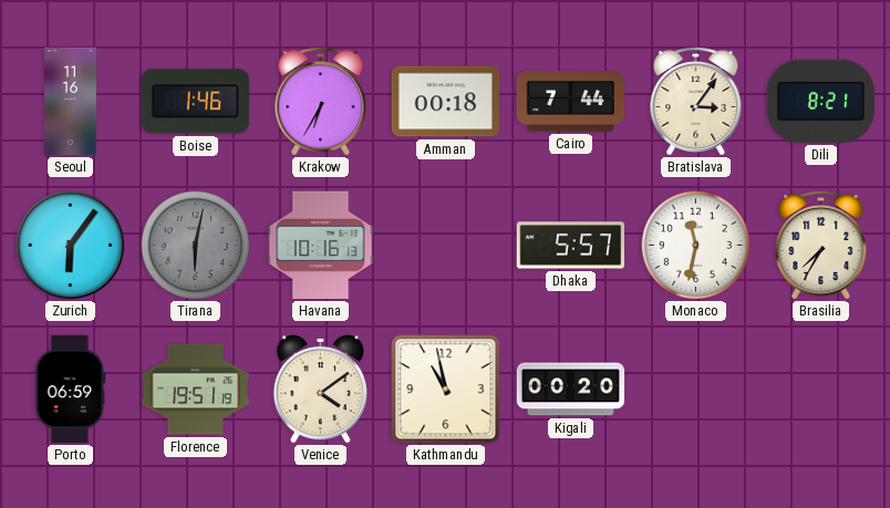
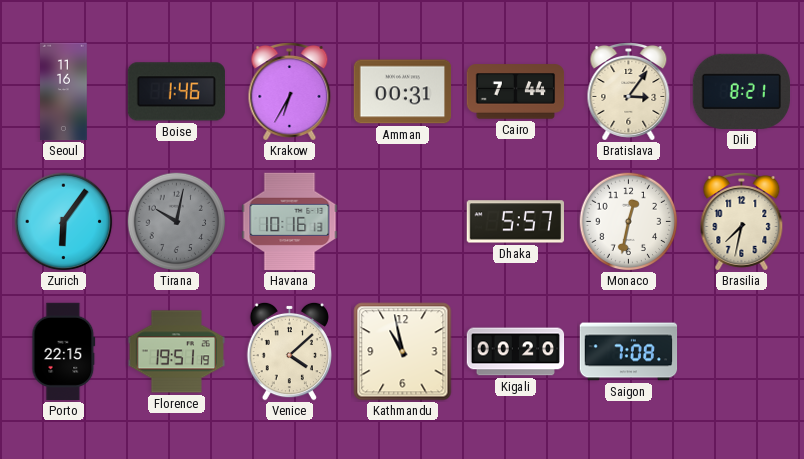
Amman: 00:18 -> 00:31
Tirana: 6:02 -> 10:02
Monaco: 11:32 -> 12:32
Brasilia: 7:35 -> 7:32
Porto: 06:59 -> 22:15
Venice: 4:09 -> 4:08
Saigon: none -> 7:08
